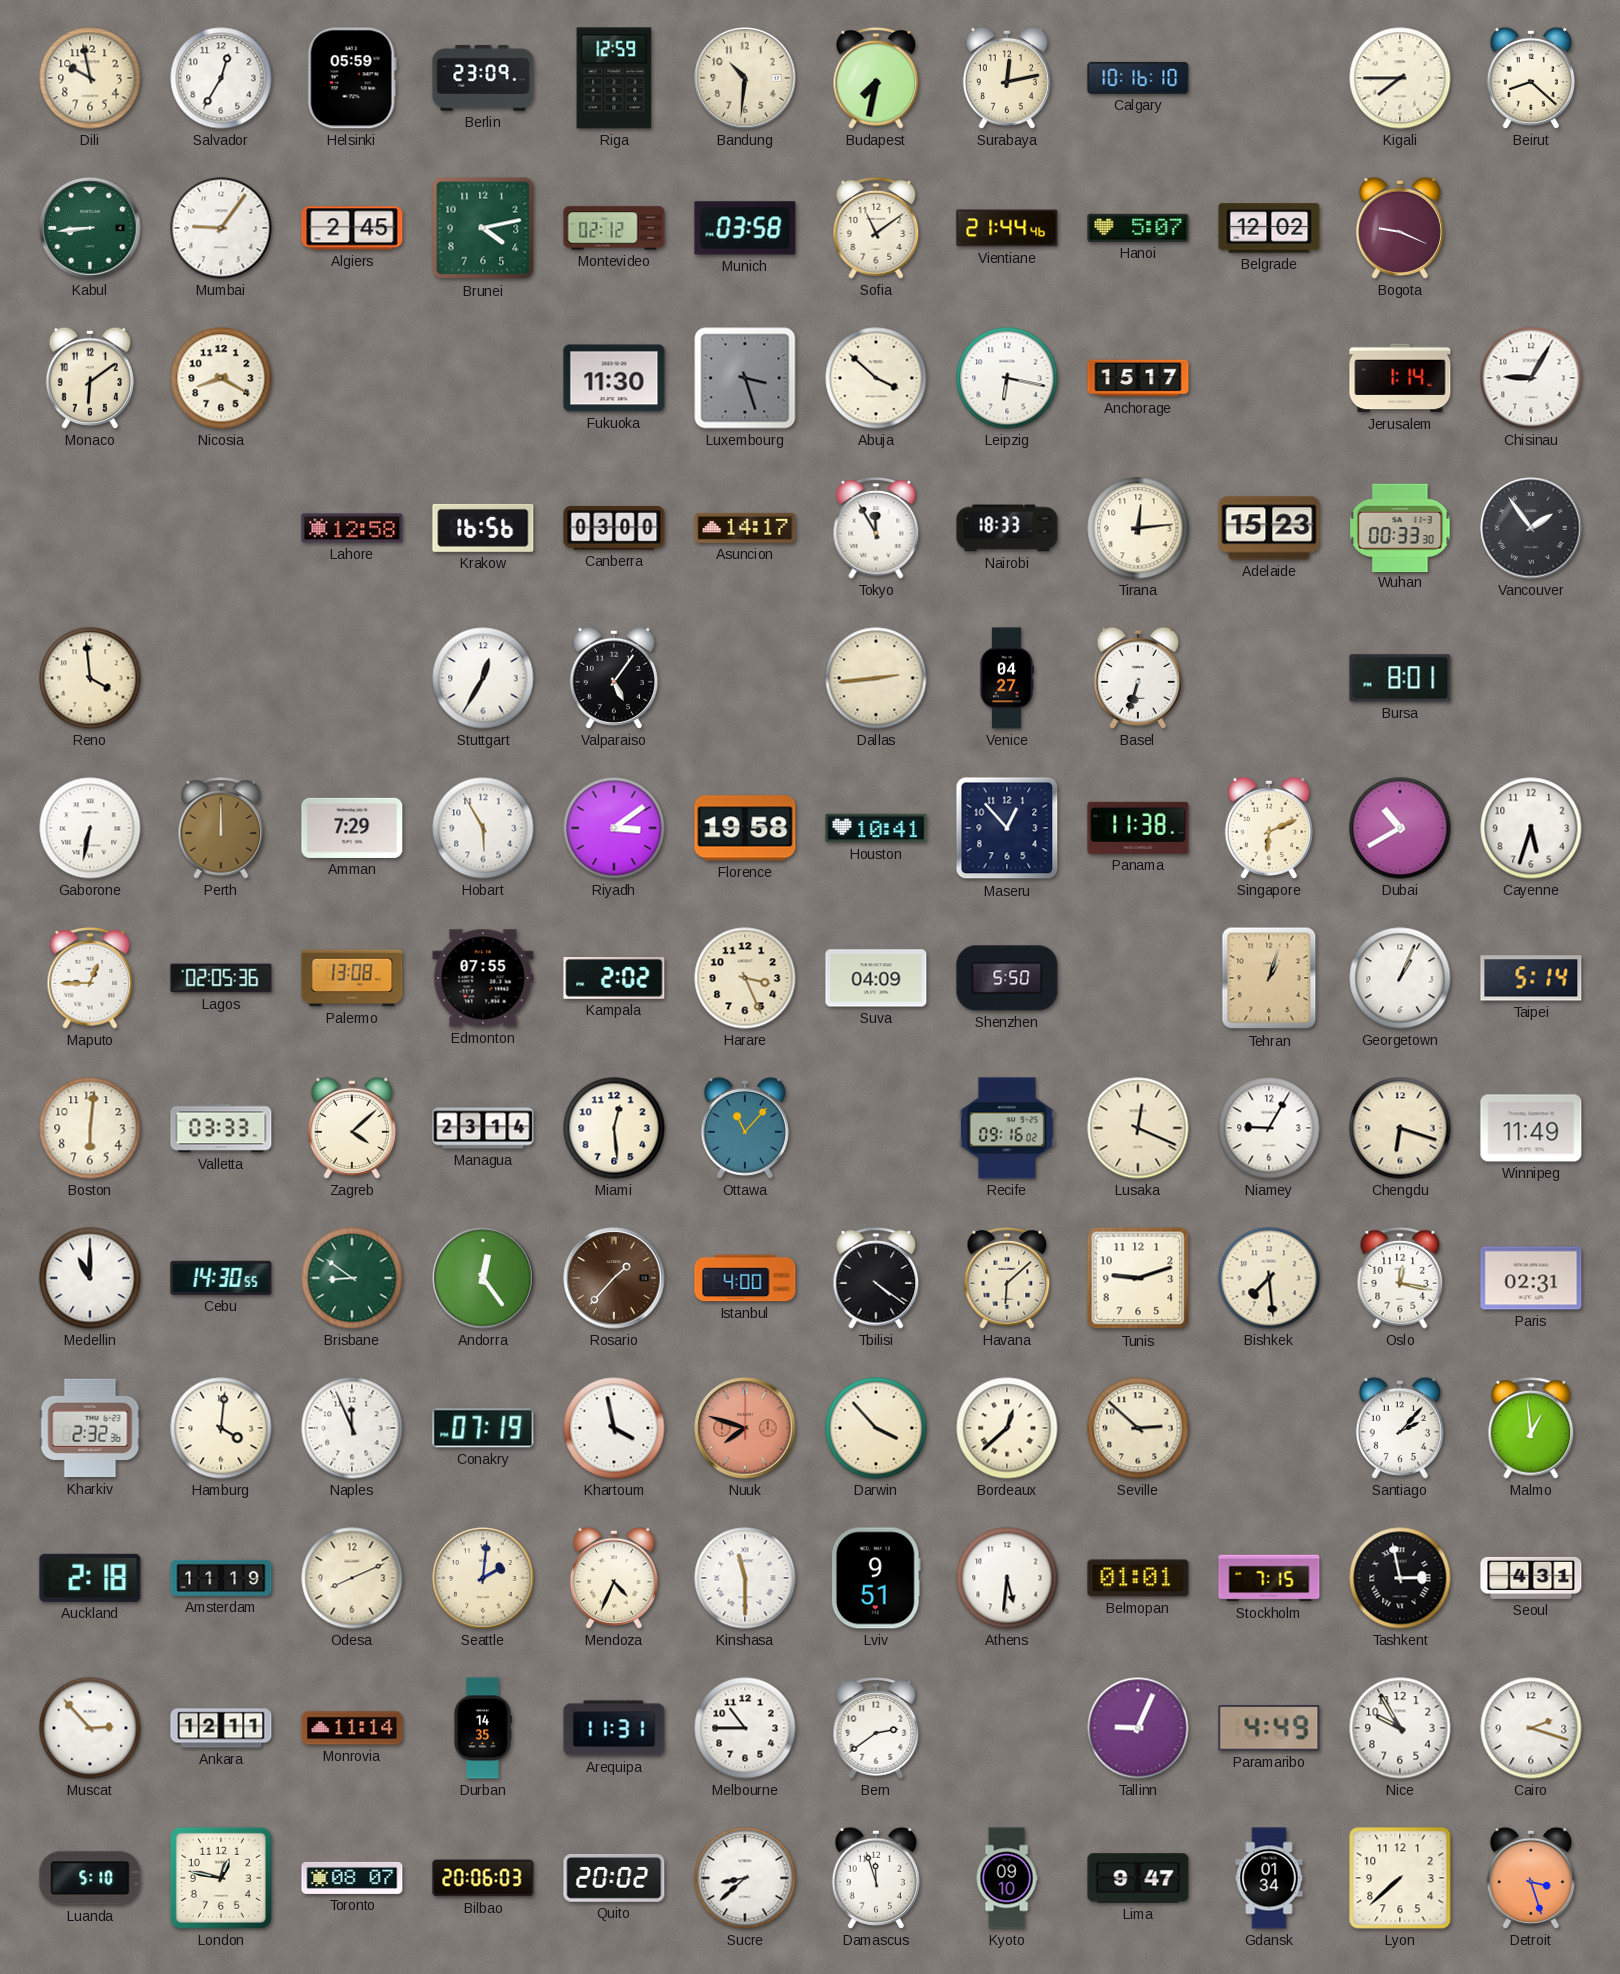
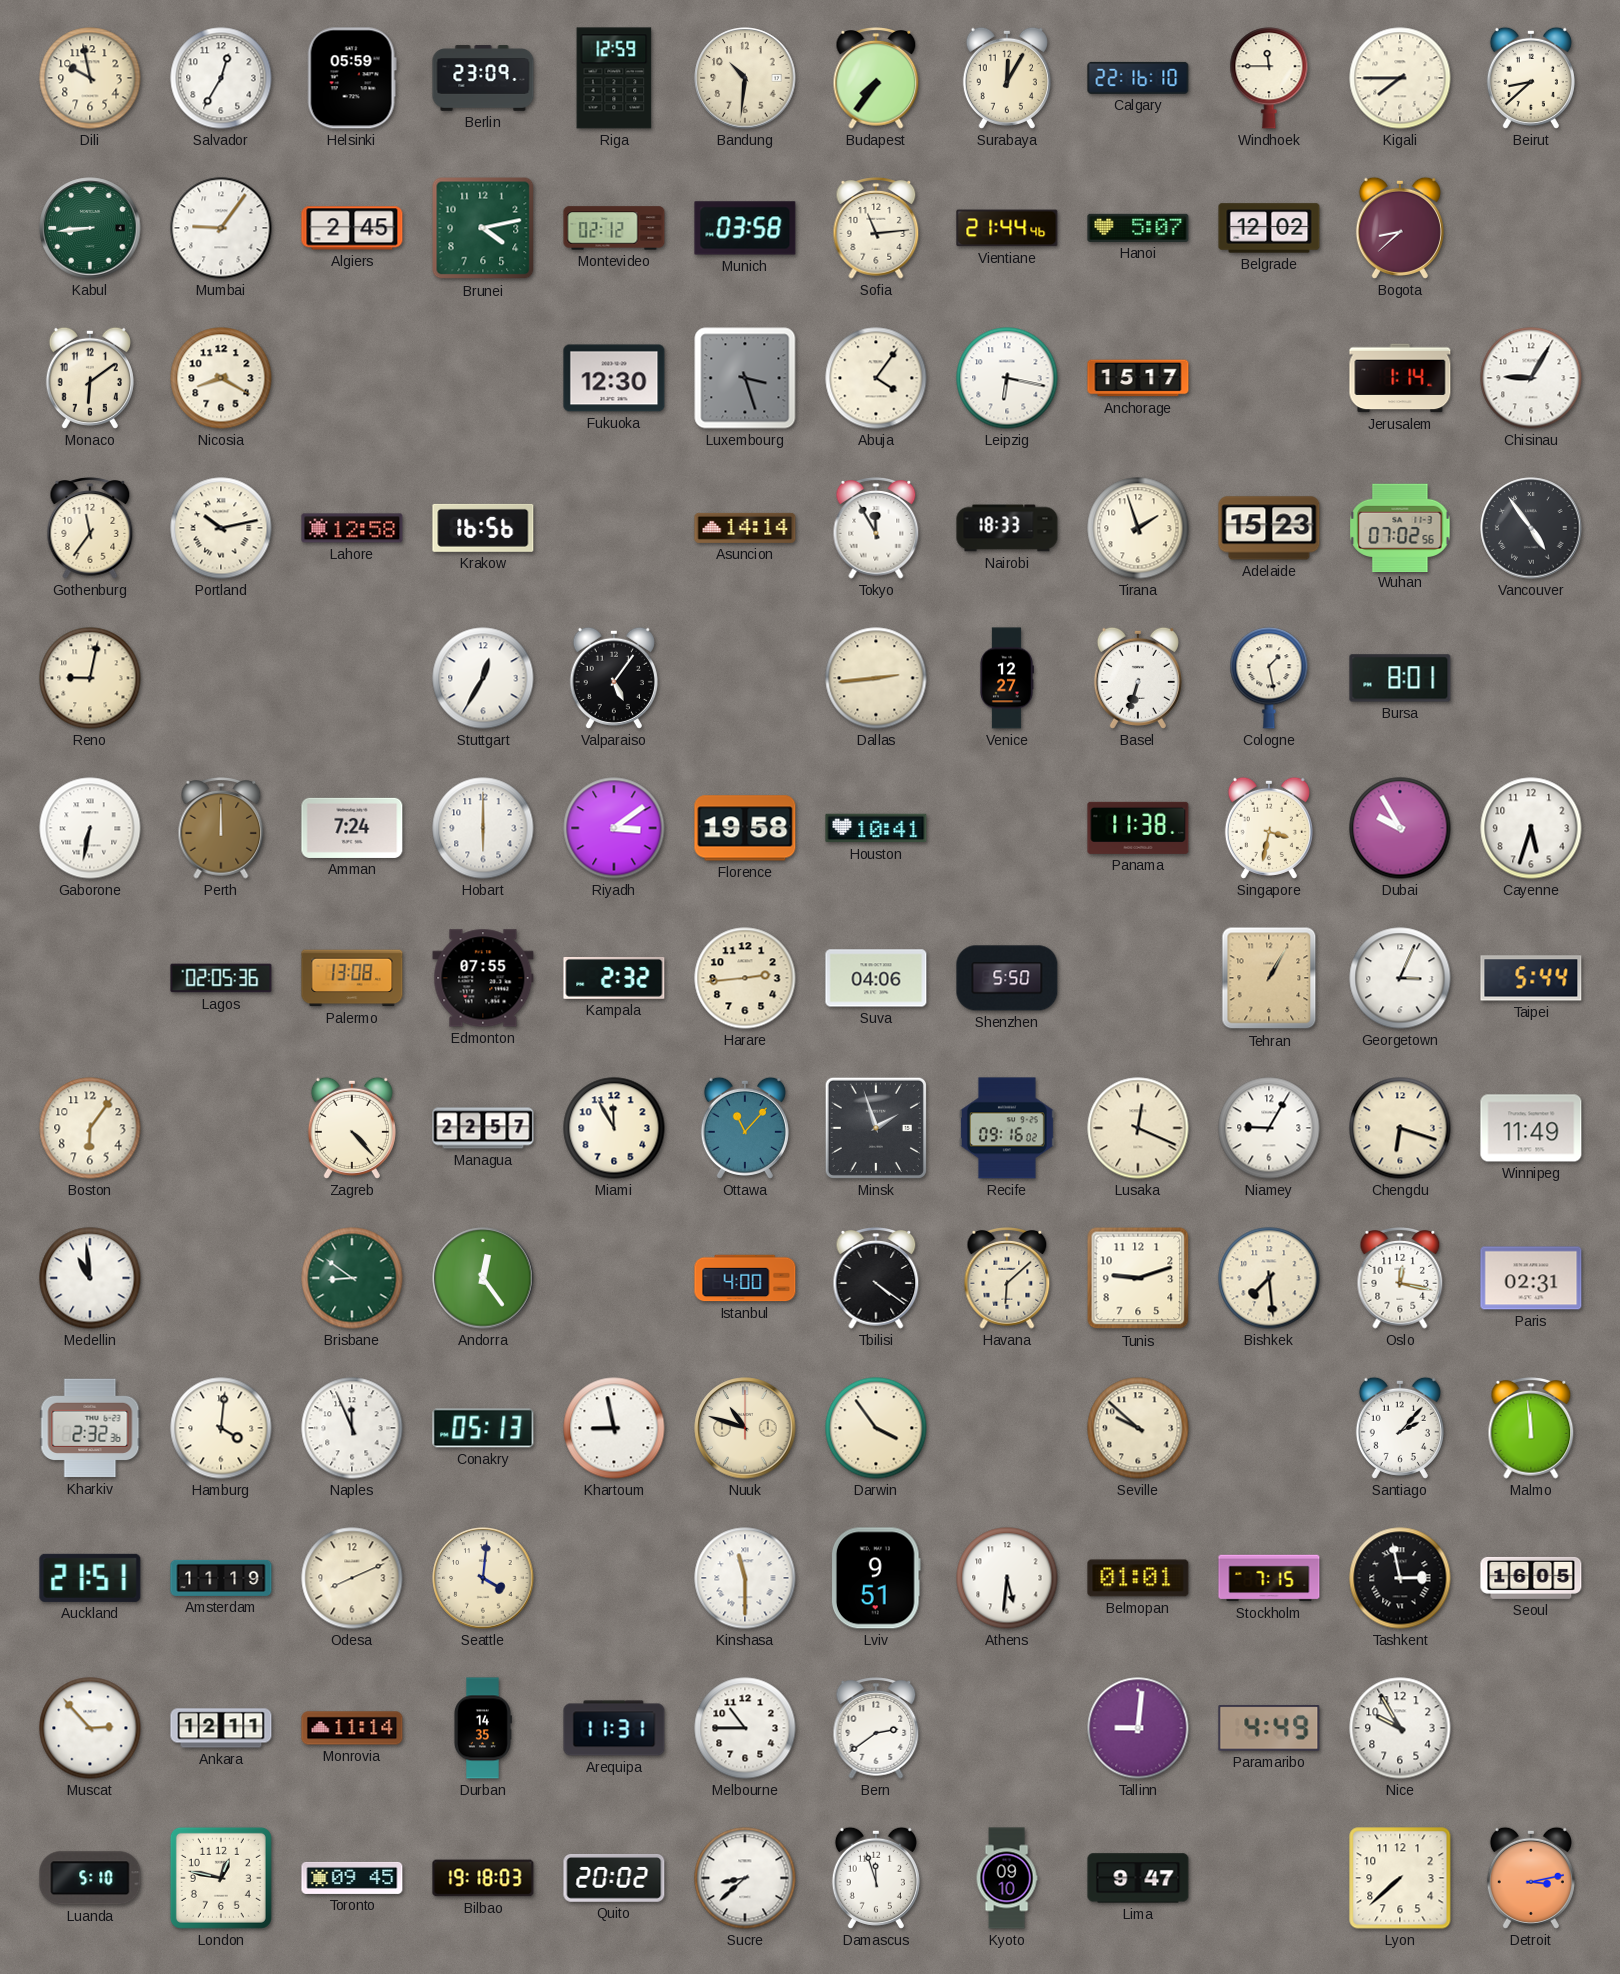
Budapest: 7:32 -> 7:36
Surabaya: 12:13 -> 12:05
Calgary: 10:16 -> 22:16
Windhoek: none -> 11:45
Beirut: 8:22 -> 8:38
Sofia: 11:09 -> 11:14
Bogota: 9:19 -> 8:38
Fukuoka: 11:30 -> 12:30
Abuja: 3:52 -> 4:06
Gothenburg: none -> 11:36
Portland: none -> 10:13
Canberra: 03:00 -> none
Asuncion: 14:17 -> 14:14
Tirana: 12:14 -> 1:57
Wuhan: 00:33 -> 07:02
Vancouver: 1:54 -> 4:54
Reno: 3:59 -> 9:02
Venice: 04:27 -> 12:27
Cologne: none -> 1:28
Amman: 7:29 -> 7:24
Hobart: 5:55 -> 6:00
Maseru: 12:53 -> none
Singapore: 6:11 -> 3:32
Dubai: 10:40 -> 9:55
Maputo: 12:45 -> none
Kampala: 2:02 -> 2:32
Harare: 3:26 -> 2:44
Suva: 04:09 -> 04:06
Tehran: 1:03 -> 1:05
Georgetown: 1:04 -> 3:04
Taipei: 5:14 -> 5:44
Boston: 6:01 -> 6:06
Valletta: 03:33 -> none
Zagreb: 4:08 -> 4:23
Managua: 23:14 -> 22:57
Miami: 12:29 -> 11:55
Minsk: none -> 1:57
Medellin: 11:00 -> 10:59
Cebu: 14:30 -> none
Rosario: 1:37 -> none
Conakry: 07:19 -> 05:13
Khartoum: 3:58 -> 8:58
Nuuk: 7:48 -> 10:48
Nuuk dial: salmon -> cream
Darwin: 3:53 -> 3:54
Bordeaux: 12:38 -> none
Seville: 2:52 -> 9:52
Malmo: 12:59 -> 11:59
Auckland: 2:18 -> 21:51
Seattle: 2:01 -> 4:01
Mendoza: 4:34 -> none
Seoul: 4:31 -> 16:05
Tallinn: 9:04 -> 9:01
Cairo: 2:18 -> none
Toronto: 08:07 -> 09:45
Bilbao: 20:06 -> 19:18
Gdansk: 01:34 -> none
Detroit: 3:27 -> 3:13
